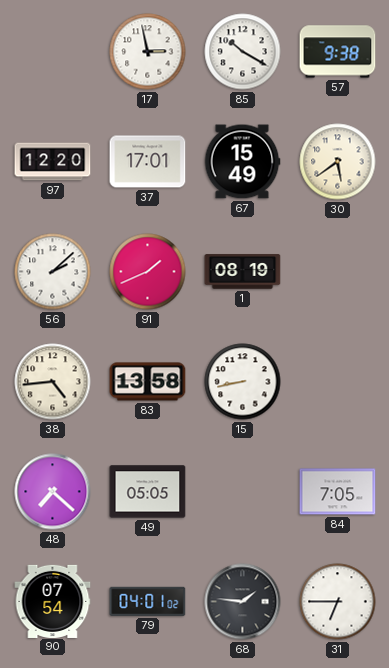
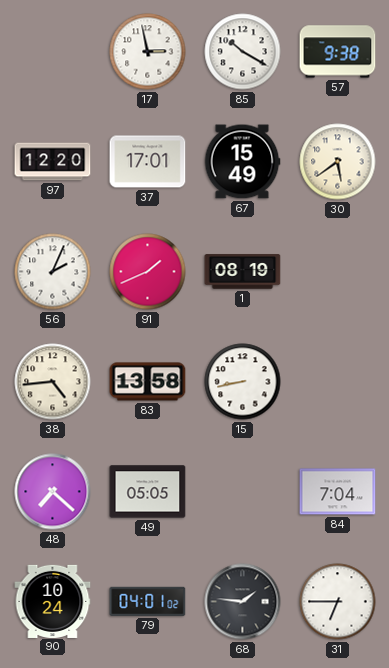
56: 2:08 -> 2:04
84: 7:05 -> 7:04
90: 07:54 -> 10:24
